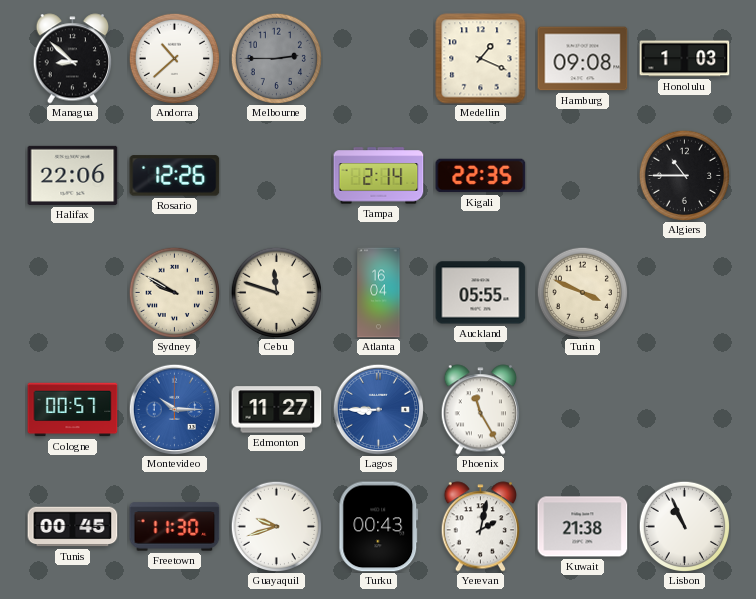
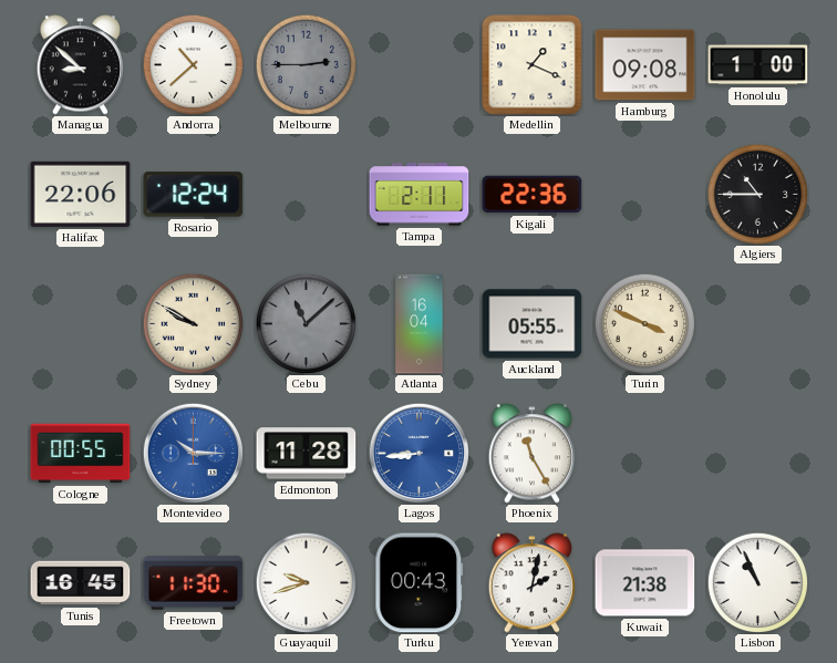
Honolulu: 1:03 -> 1:00
Rosario: 12:26 -> 12:24
Tampa: 2:14 -> 2:11
Kigali: 22:35 -> 22:36
Cebu: 11:48 -> 11:08
Cebu dial: cream -> grey
Cologne: 00:57 -> 00:55
Edmonton: 11:27 -> 11:28
Lagos: 8:45 -> 8:44
Tunis: 00:45 -> 16:45
